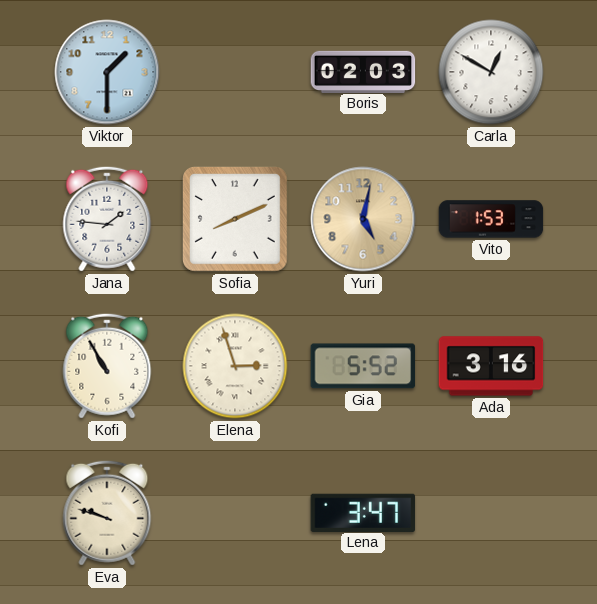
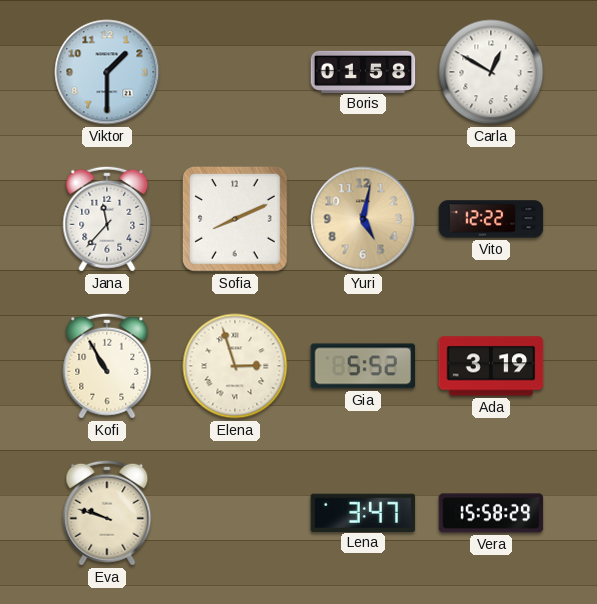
Boris: 02:03 -> 01:58
Jana: 1:46 -> 11:37
Vito: 1:53 -> 12:22
Ada: 3:16 -> 3:19
Vera: none -> 15:58
